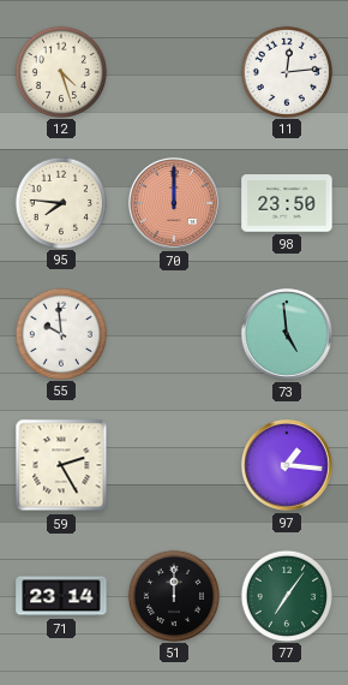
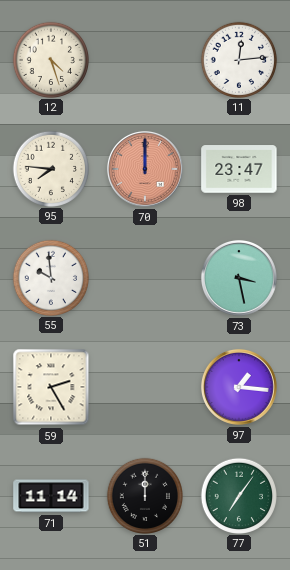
98: 23:50 -> 23:47
73: 4:59 -> 3:28
71: 23:14 -> 11:14
